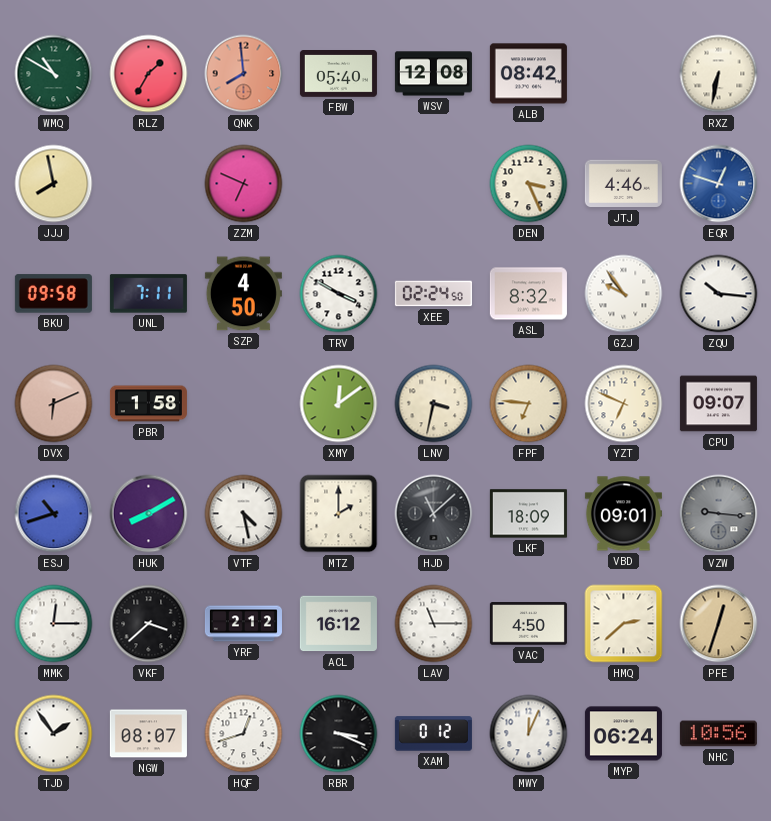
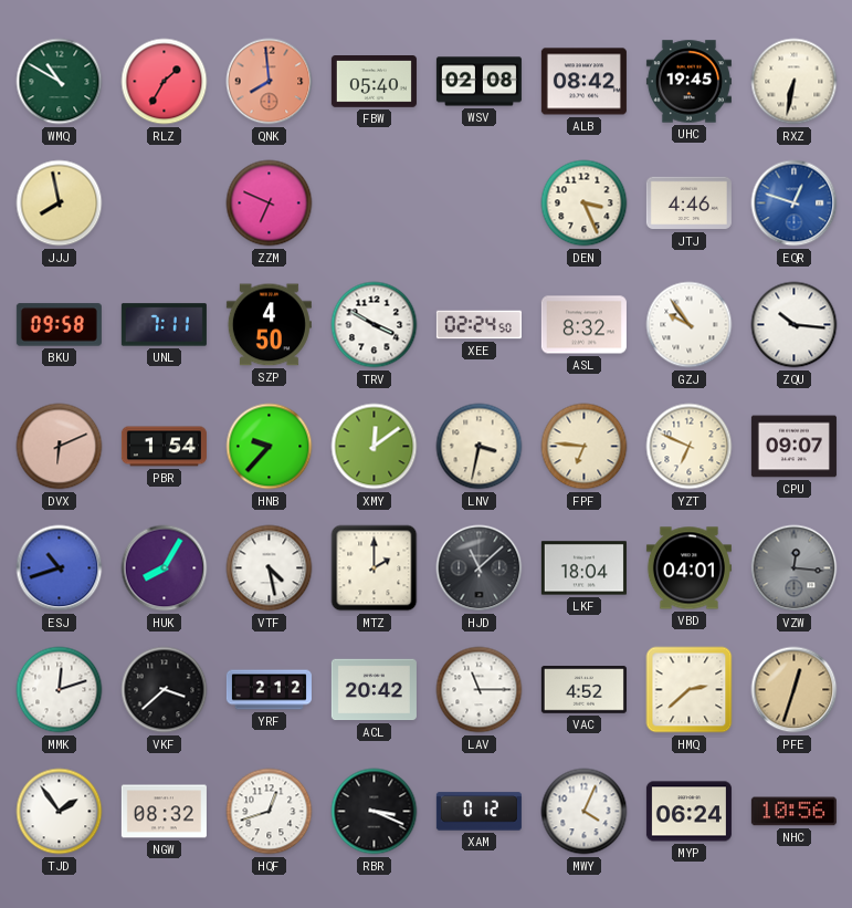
WSV: 12:08 -> 02:08
UHC: none -> 19:45
PBR: 1:58 -> 1:54
HNB: none -> 9:37
HUK: 8:10 -> 8:05
LKF: 18:09 -> 18:04
VBD: 09:01 -> 04:01
VZW: 9:16 -> 12:16
MMK: 12:15 -> 12:12
ACL: 16:12 -> 20:42
VAC: 4:50 -> 4:52
NGW: 08:07 -> 08:32
MWY: 12:04 -> 4:04
